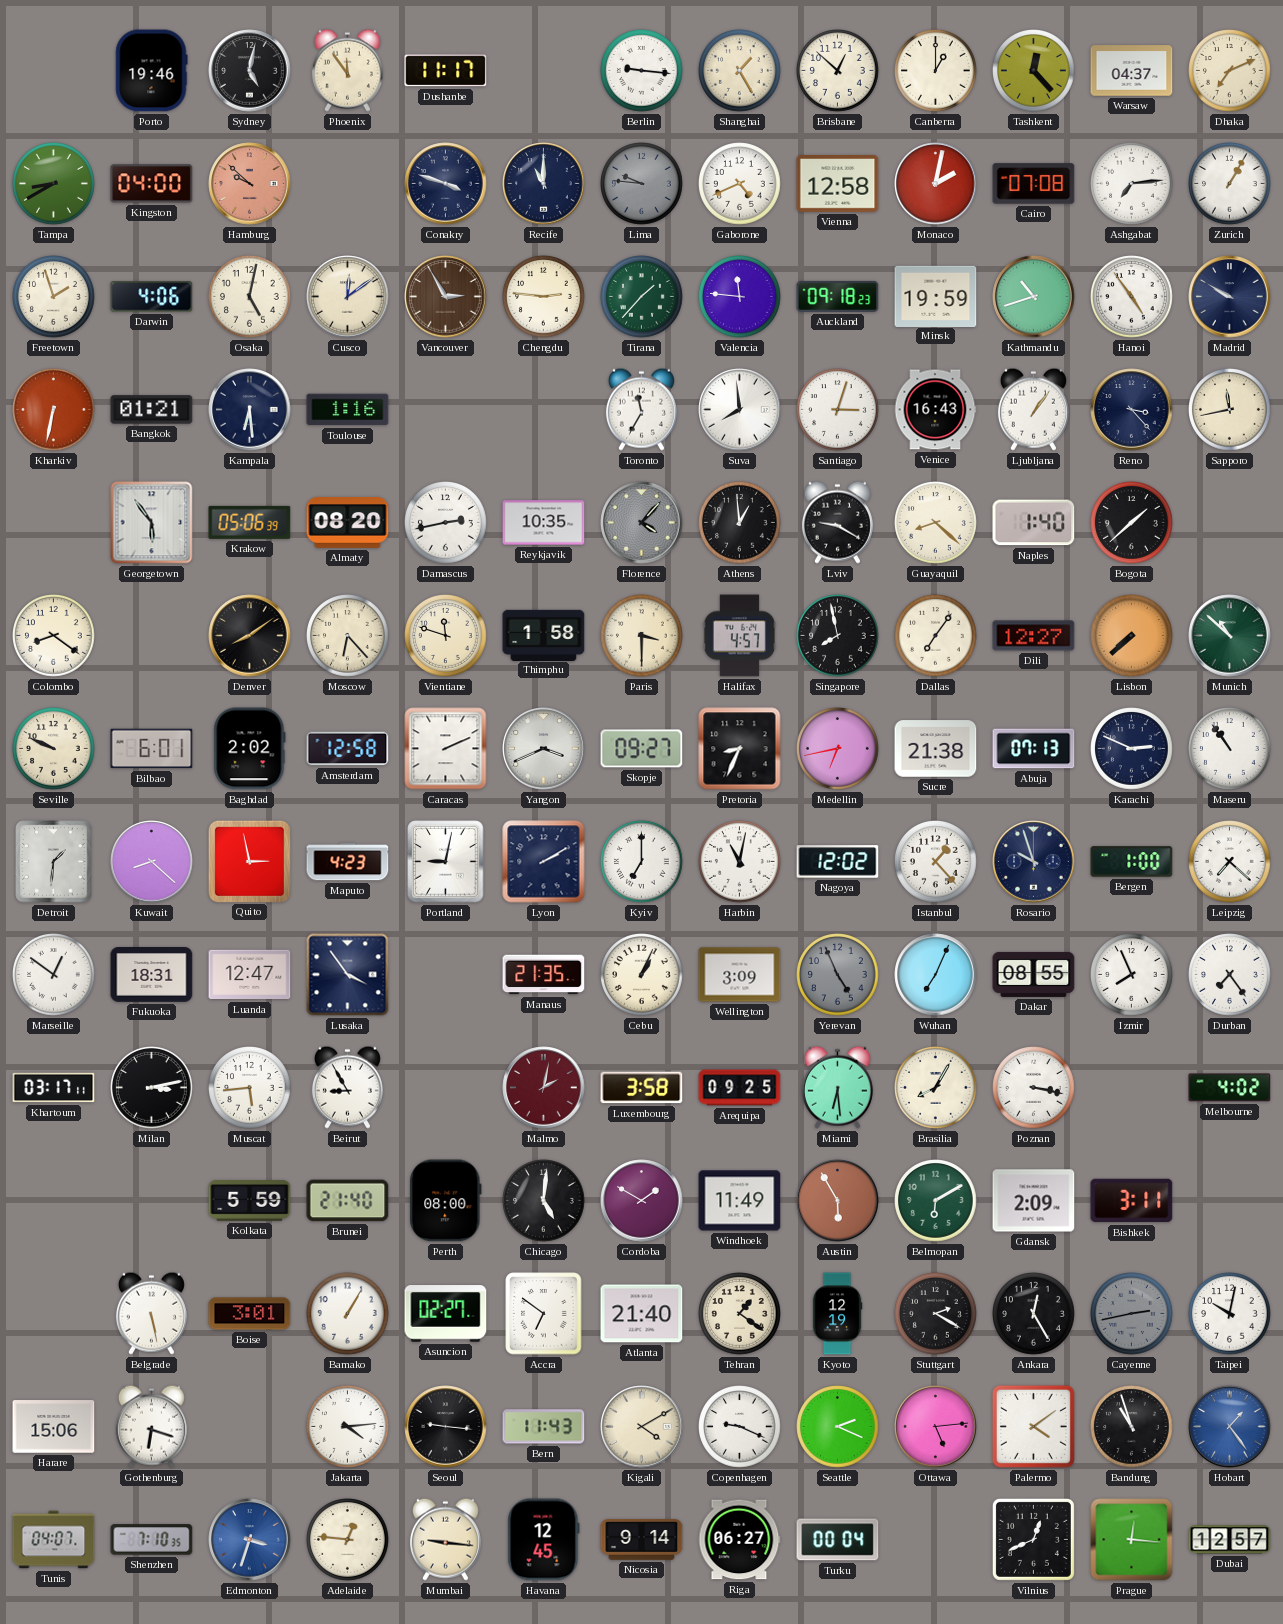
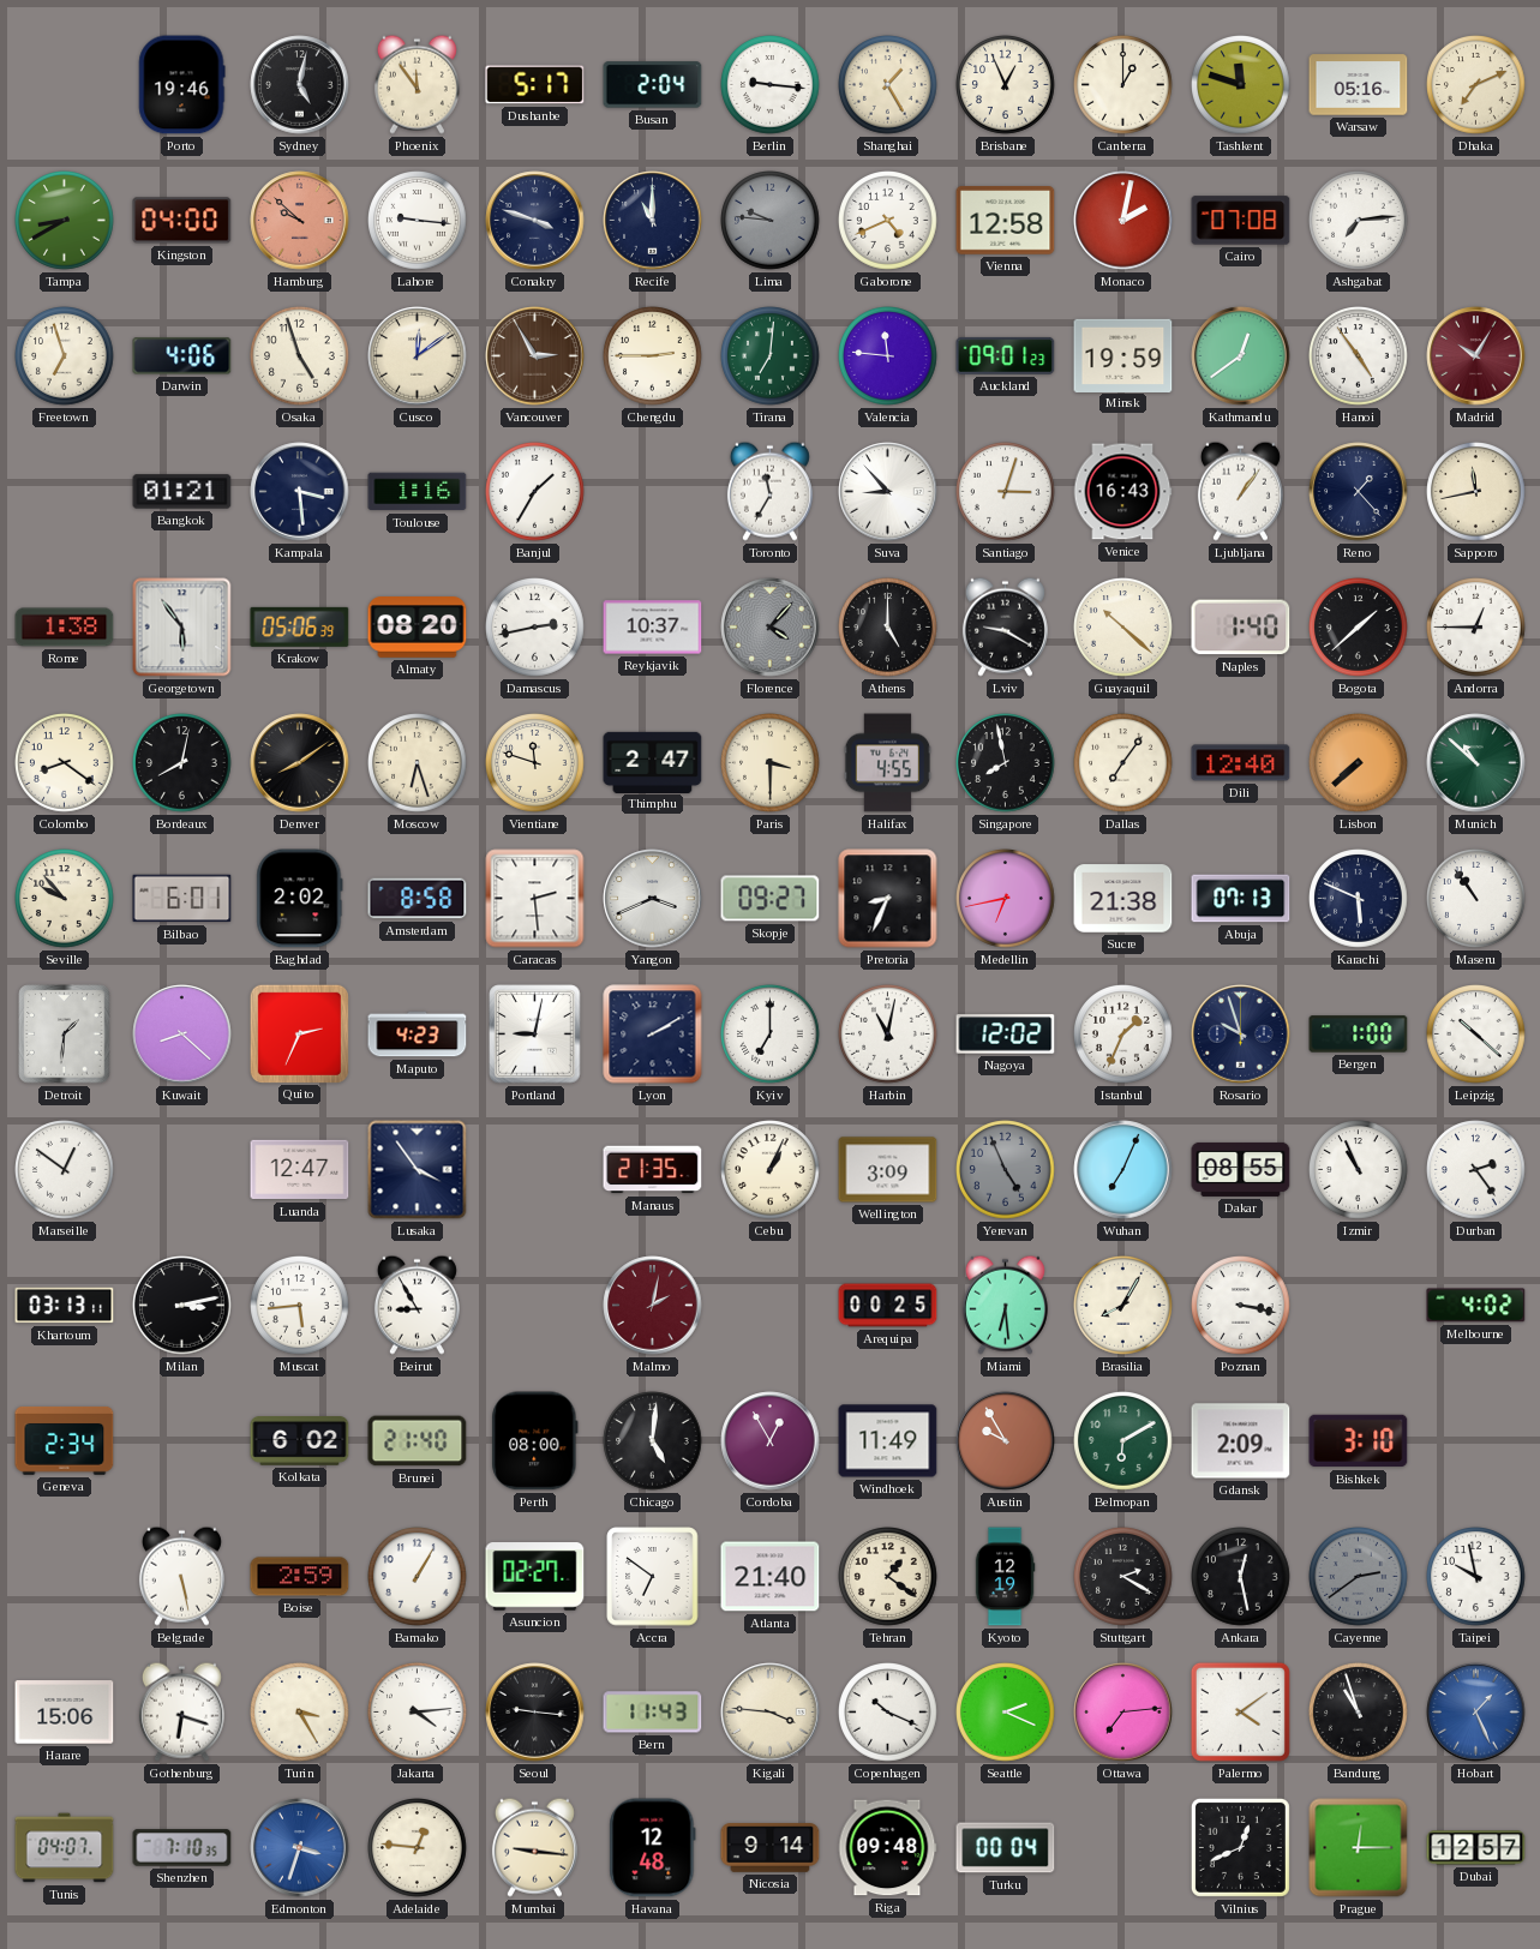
Dushanbe: 11:17 -> 5:17
Busan: none -> 2:04
Brisbane: 12:52 -> 12:56
Tashkent: 12:23 -> 11:48
Warsaw: 04:37 -> 05:16
Lahore: none -> 9:16
Zurich: 1:05 -> none
Freetown: 1:57 -> 6:57
Osaka: 5:02 -> 4:57
Chengdu: 2:46 -> 2:45
Tirana: 1:37 -> 7:01
Auckland: 09:18 -> 09:01
Kathmandu: 10:42 -> 12:39
Madrid: 9:50 -> 10:05
Madrid dial: navy -> burgundy
Kharkiv: 6:32 -> none
Kampala: 6:29 -> 3:29
Banjul: none -> 1:35
Suva: 7:59 -> 8:53
Reno: 3:23 -> 1:23
Rome: none -> 1:38
Reykjavik: 10:35 -> 10:37
Athens: 12:59 -> 5:00
Guayaquil: 8:22 -> 10:22
Andorra: none -> 12:45
Bordeaux: none -> 8:02
Moscow: 6:23 -> 6:27
Thimphu: 1:58 -> 2:47
Halifax: 4:57 -> 4:55
Dili: 12:27 -> 12:40
Seville: 9:49 -> 9:53
Amsterdam: 12:58 -> 8:58
Caracas: 2:11 -> 2:29
Karachi: 2:49 -> 5:49
Quito: 2:58 -> 2:34
Istanbul: 1:23 -> 1:34
Leipzig: 7:22 -> 10:22
Fukuoka: 18:31 -> none
Izmir: 7:56 -> 10:56
Durban: 7:24 -> 2:24
Khartoum: 03:17 -> 03:13
Luxembourg: 3:58 -> none
Arequipa: 09:25 -> 00:25
Geneva: none -> 2:34
Kolkata: 5:59 -> 6:02
Cordoba: 1:50 -> 12:55
Austin: 5:55 -> 9:55
Bishkek: 3:11 -> 3:10
Boise: 3:01 -> 2:59
Ankara: 12:25 -> 12:28
Cayenne: 2:43 -> 2:39
Taipei: 10:02 -> 9:58
Turin: none -> 3:25
Kigali: 4:10 -> 3:46
Copenhagen: 9:19 -> 10:19
Ottawa: 5:14 -> 7:14
Hobart: 1:24 -> 1:26
Havana: 12:45 -> 12:48
Riga: 06:27 -> 09:48
Prague: 12:16 -> 12:15
